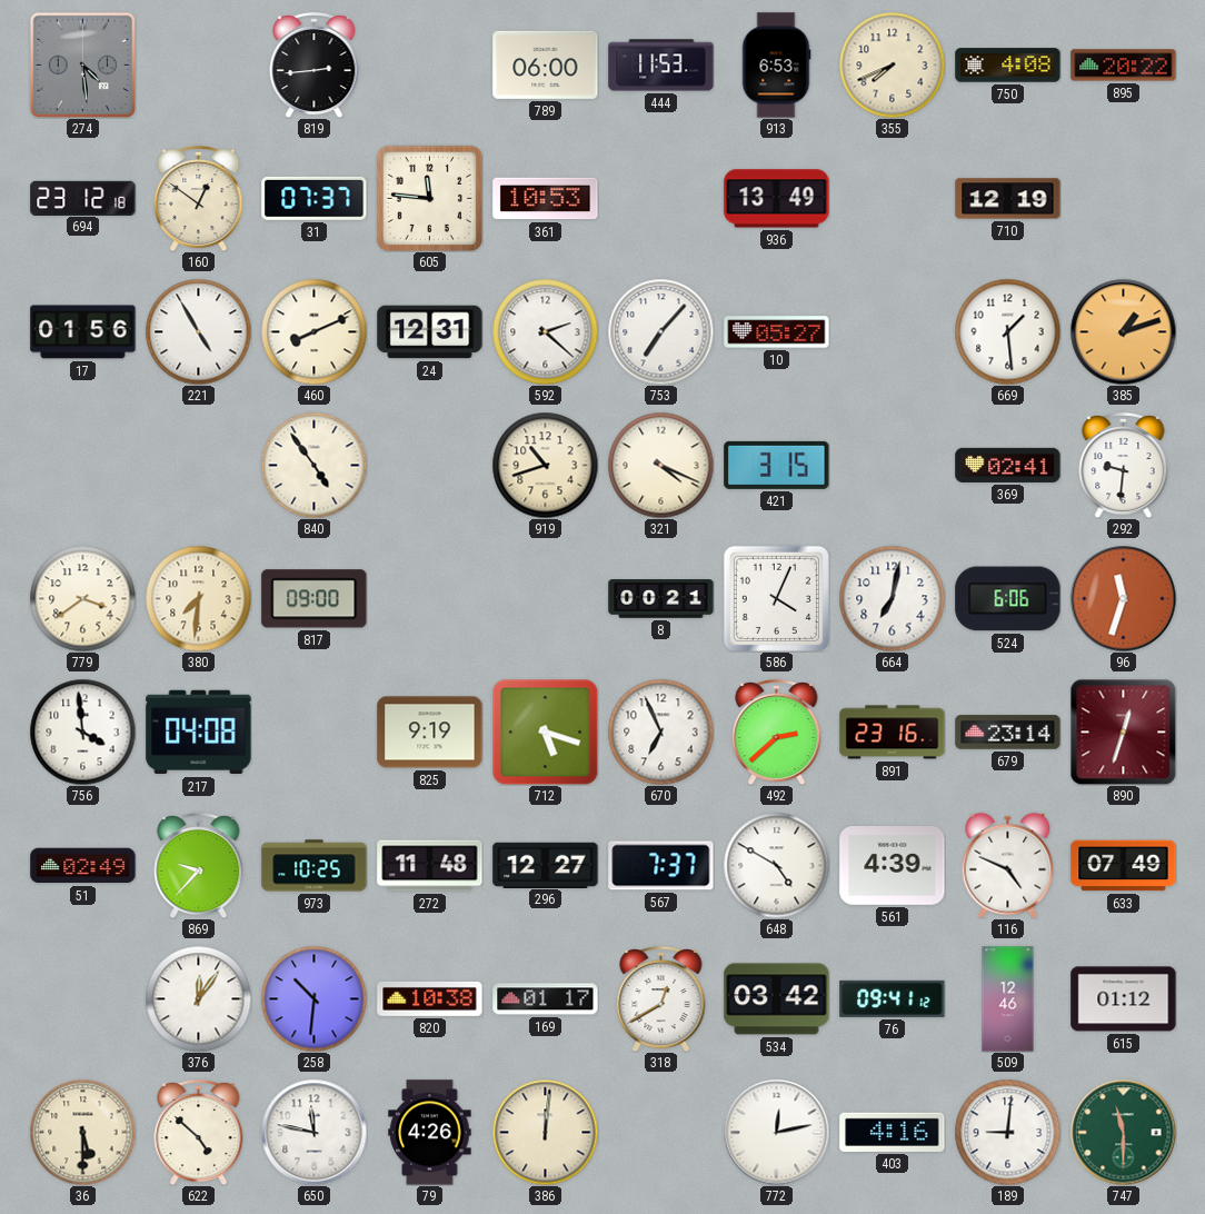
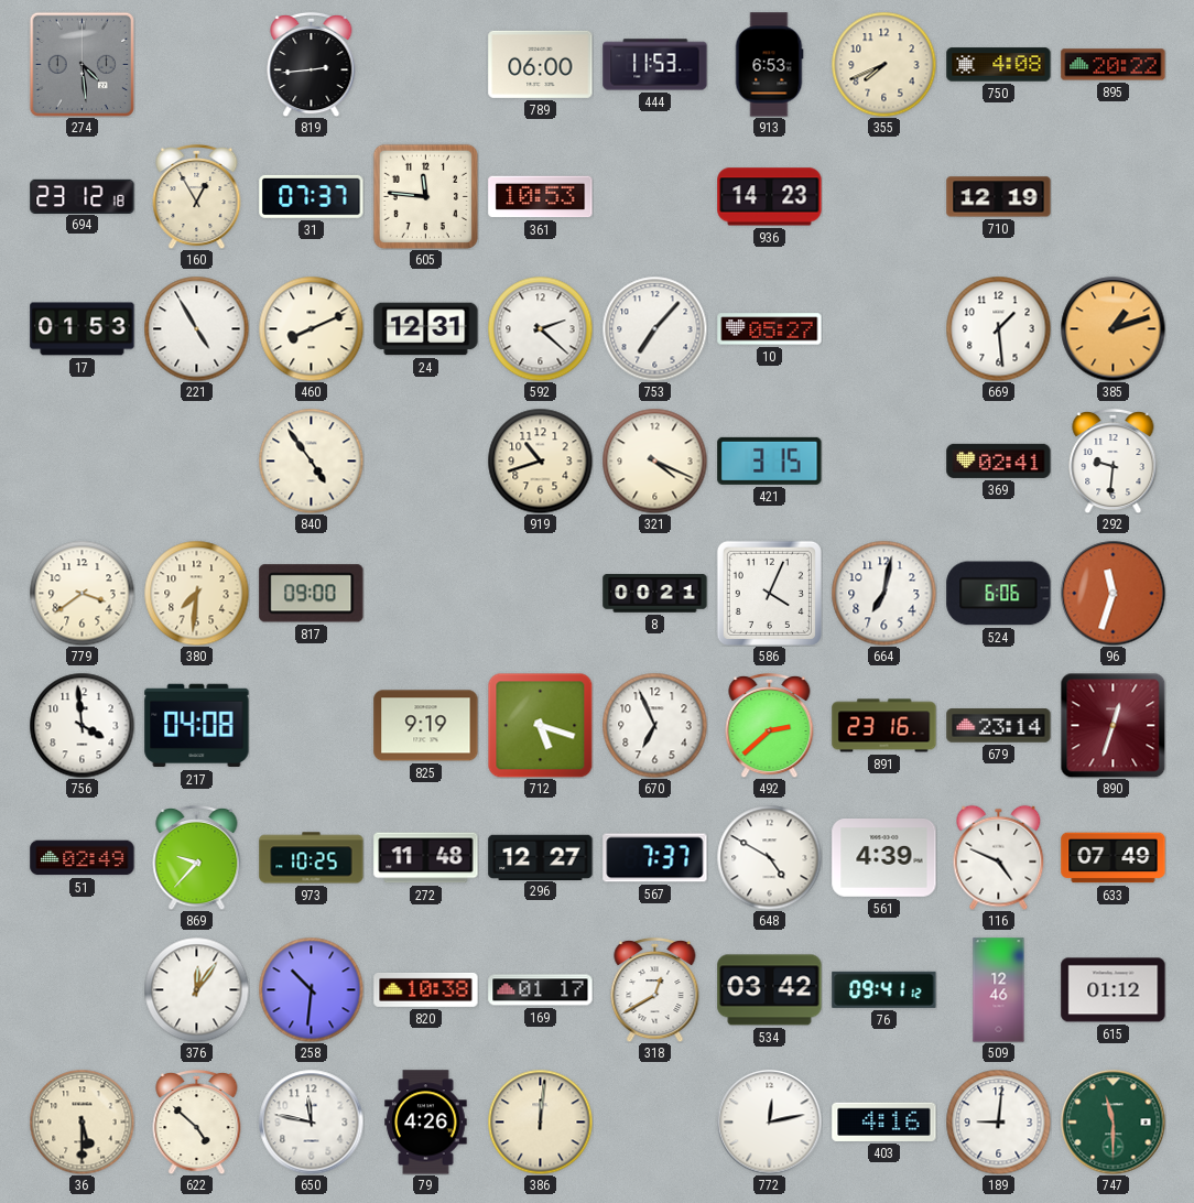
160: 12:51 -> 12:55
936: 13:49 -> 14:23
17: 01:56 -> 01:53
